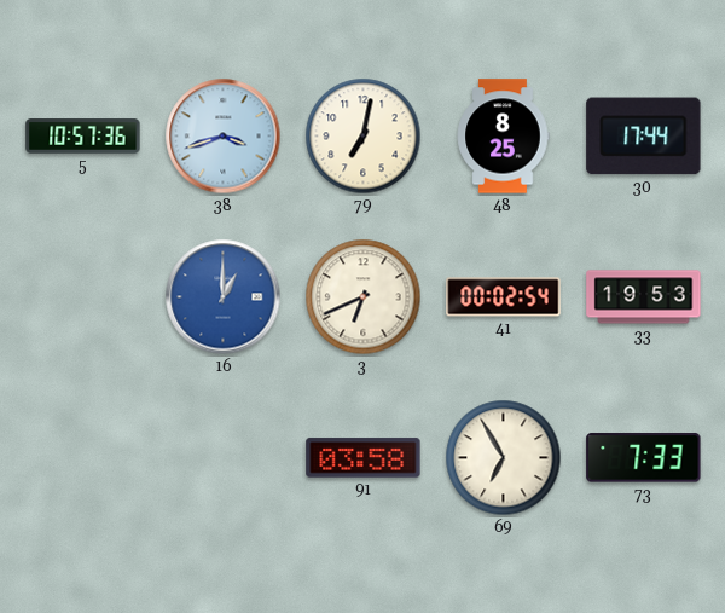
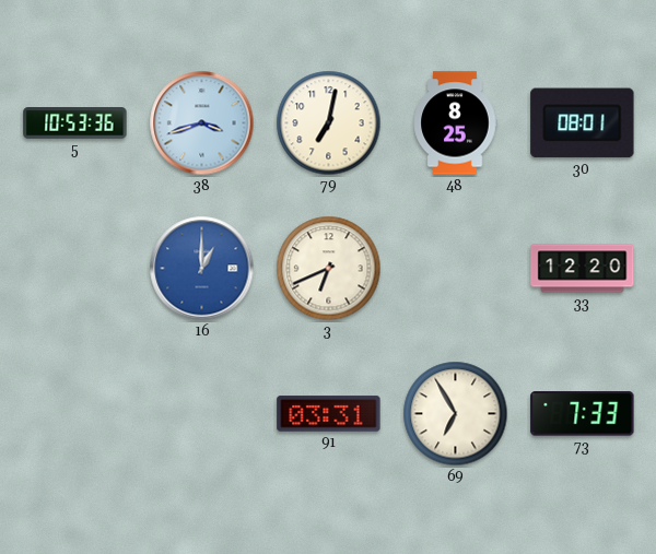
5: 10:57 -> 10:53
30: 17:44 -> 08:01
41: 00:02 -> none
33: 19:53 -> 12:20
91: 03:58 -> 03:31
